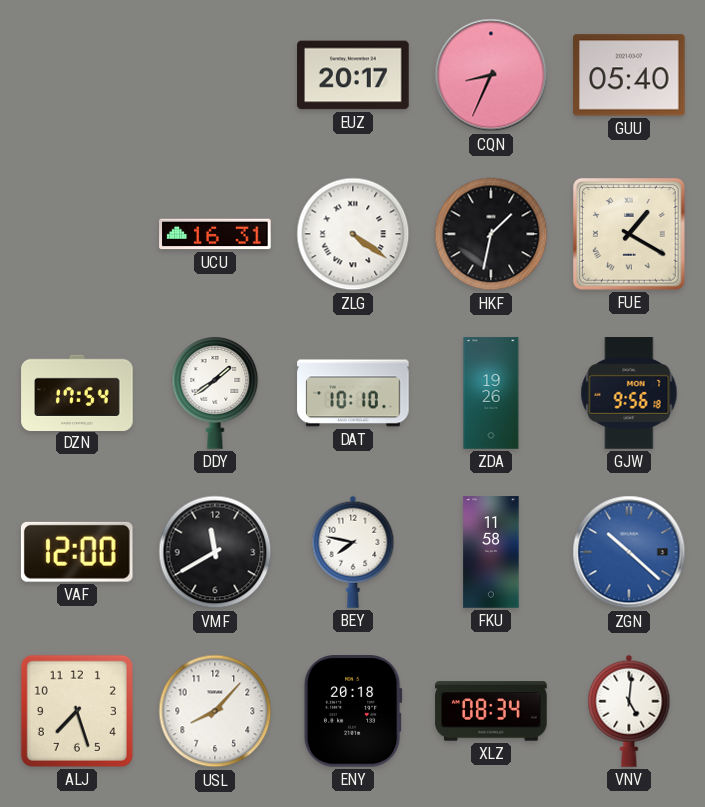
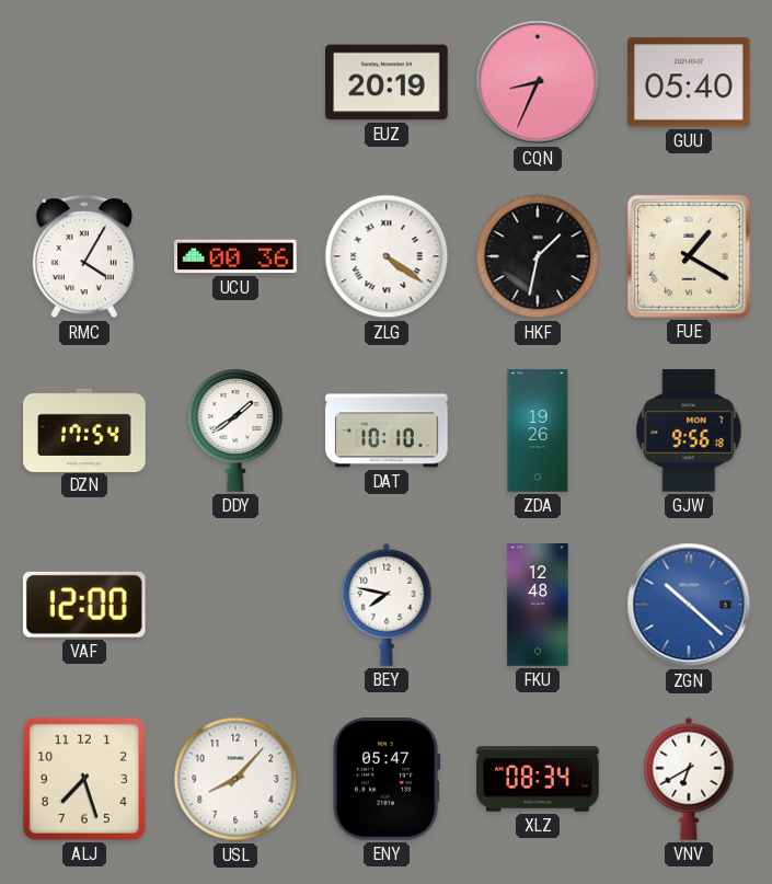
EUZ: 20:17 -> 20:19
RMC: none -> 4:05
UCU: 16:31 -> 00:36
VMF: 11:40 -> none
FKU: 11:58 -> 12:48
ENY: 20:18 -> 05:47
VNV: 5:01 -> 6:40
